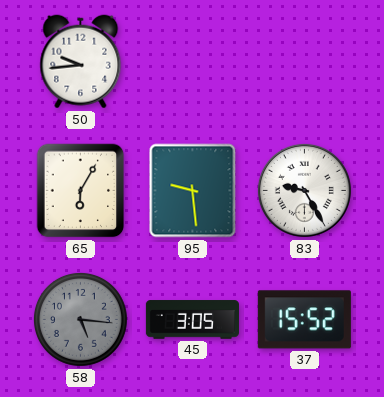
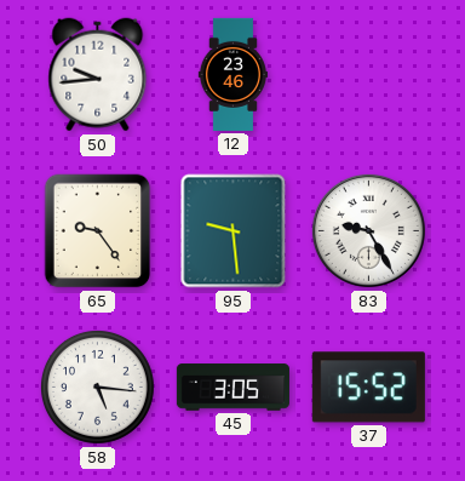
12: none -> 23:46
65: 6:05 -> 9:24
58 dial: grey -> white
